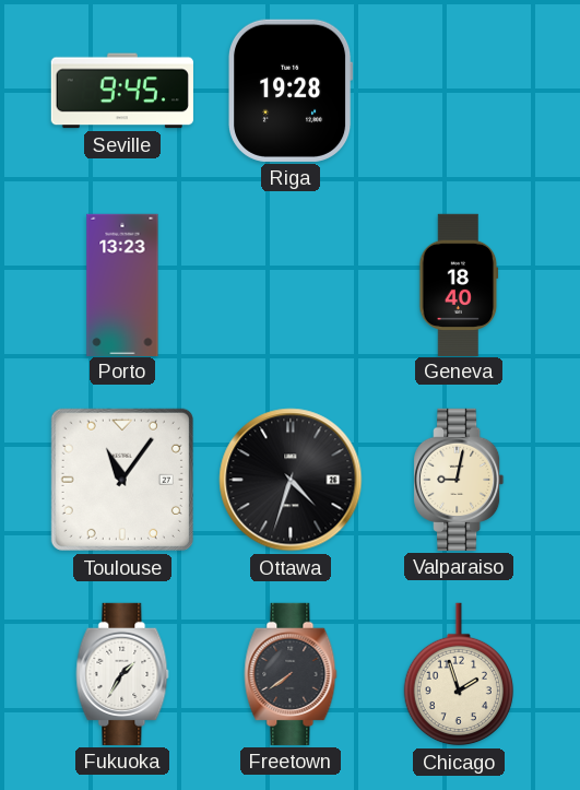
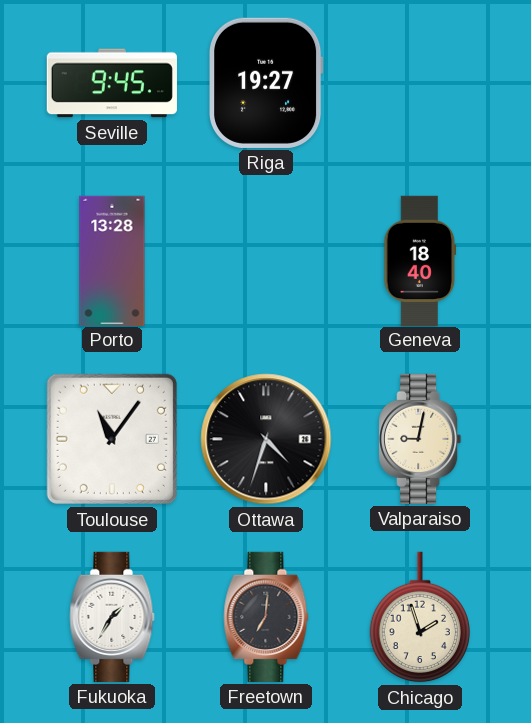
Riga: 19:28 -> 19:27
Porto: 13:23 -> 13:28
Freetown: 7:39 -> 7:01
